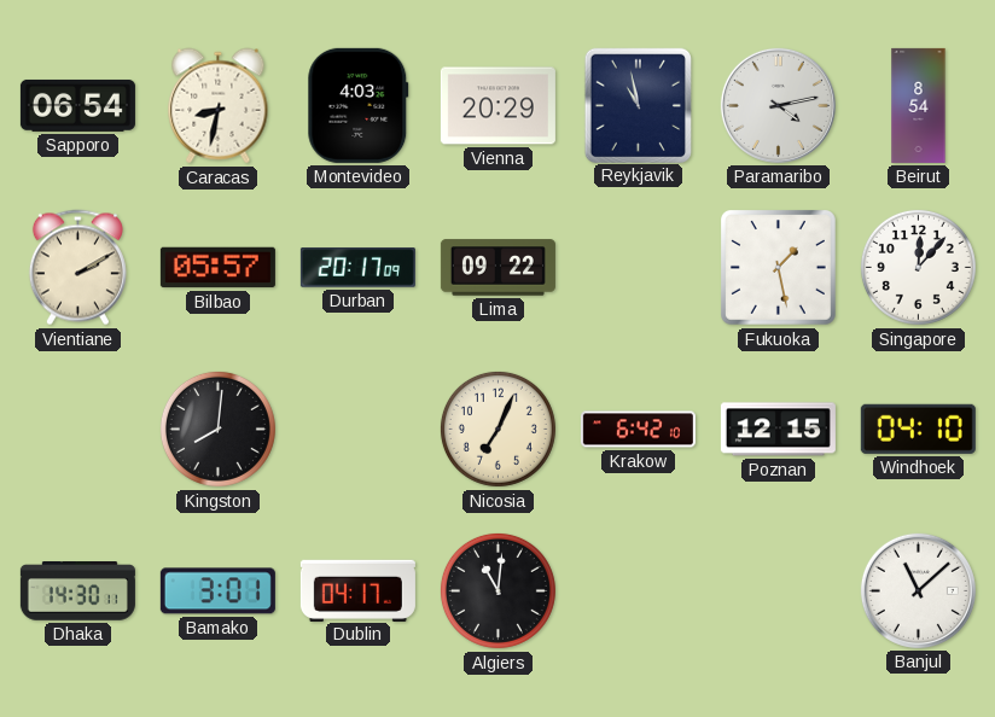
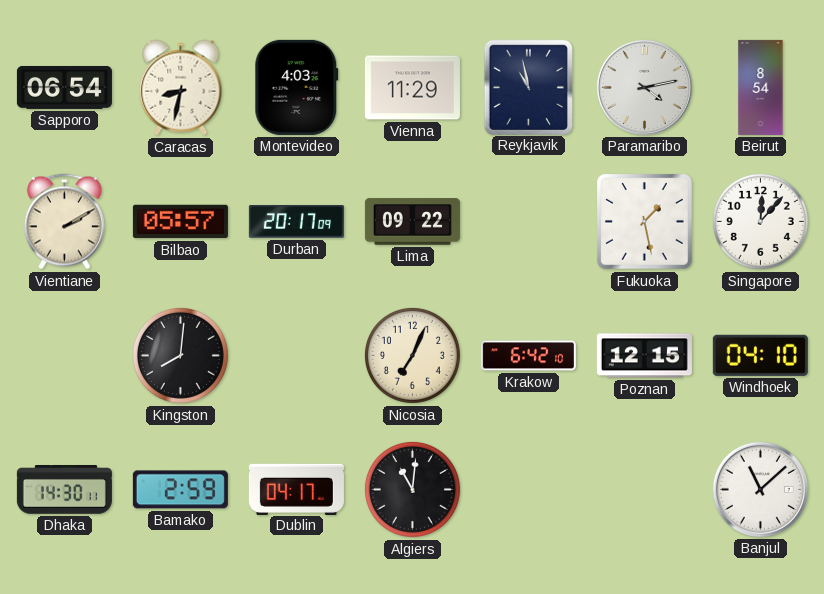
Vienna: 20:29 -> 11:29
Bamako: 3:01 -> 2:59
